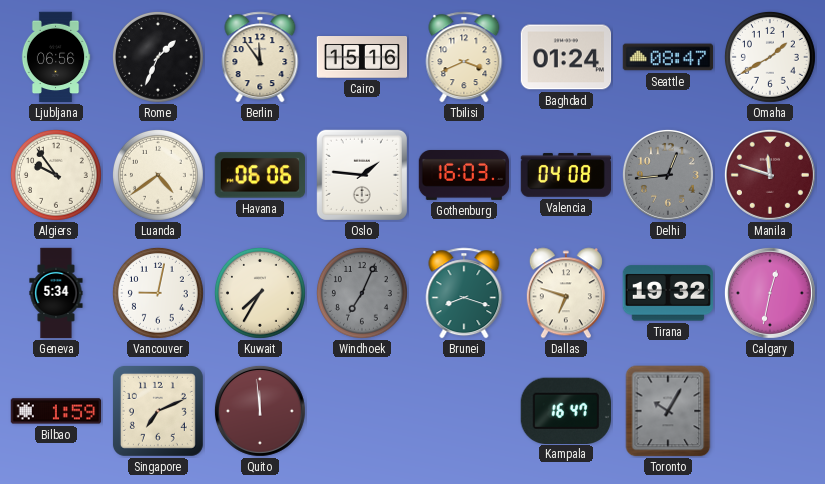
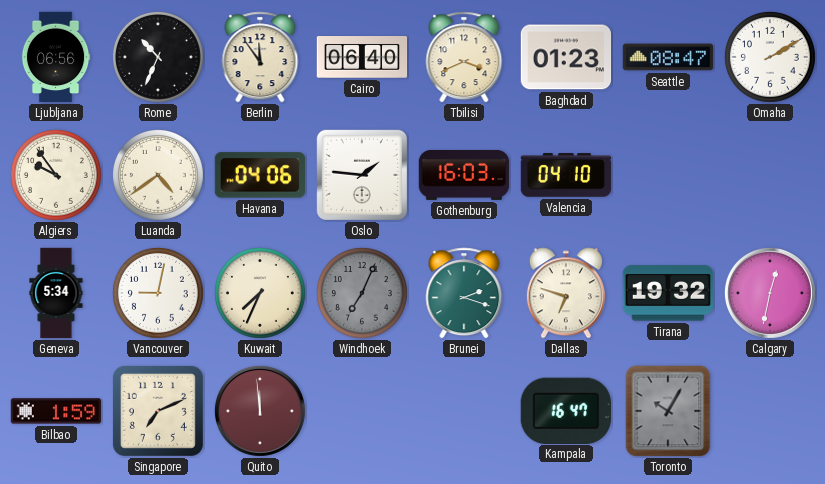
Rome: 1:34 -> 10:34
Cairo: 15:16 -> 06:40
Baghdad: 01:24 -> 01:23
Omaha: 1:40 -> 2:10
Havana: 06:06 -> 04:06
Valencia: 04:08 -> 04:10
Delhi: 12:44 -> none
Manila: 11:48 -> none
Kuwait: 7:35 -> 7:34
Brunei: 8:18 -> 2:18
